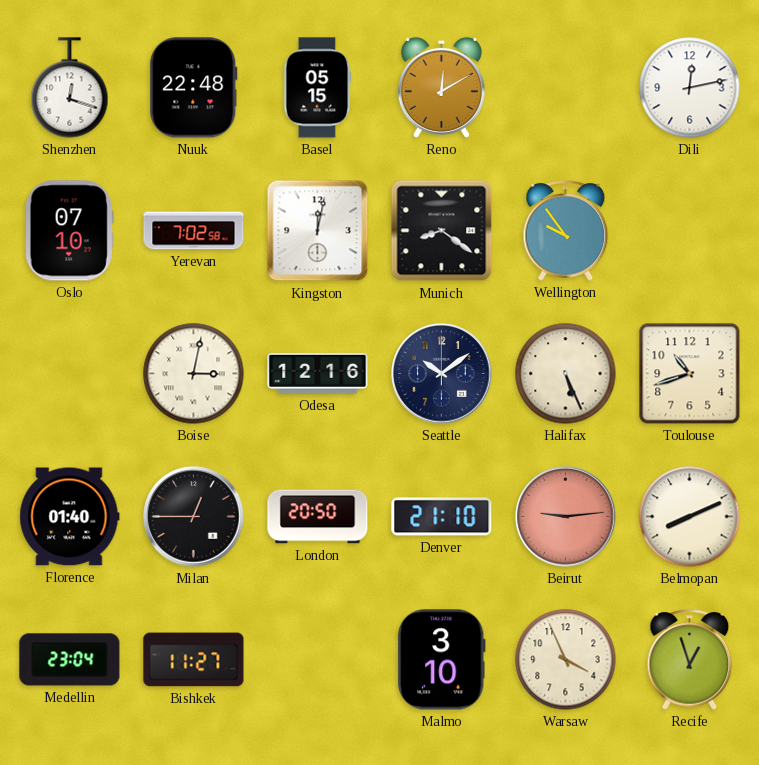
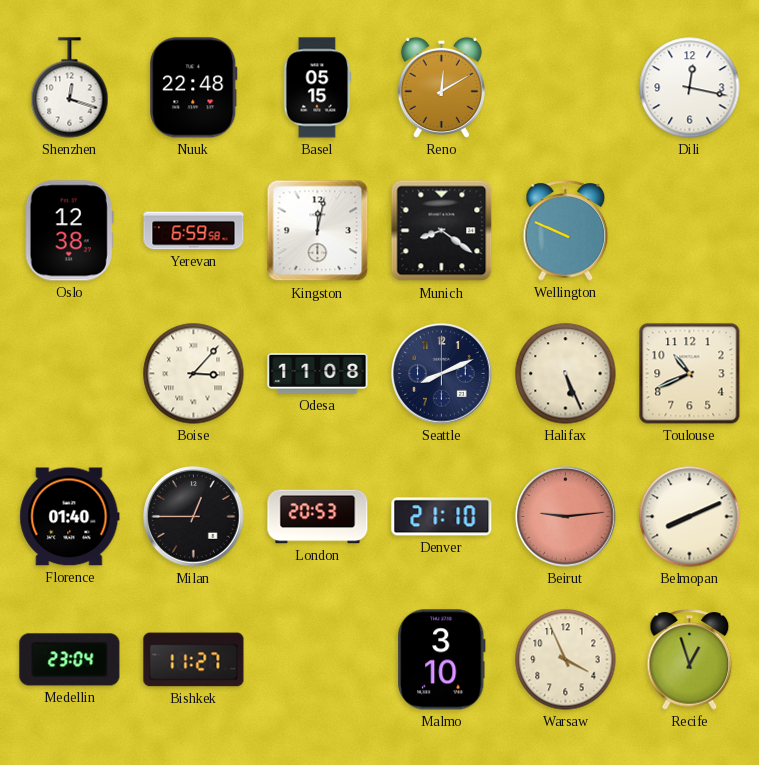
Dili: 12:13 -> 12:17
Oslo: 07:10 -> 12:38
Yerevan: 7:02 -> 6:59
Wellington: 9:54 -> 9:49
Boise: 3:02 -> 3:07
Odesa: 12:16 -> 11:08
Seattle: 10:09 -> 8:11
Toulouse: 10:42 -> 10:41
London: 20:50 -> 20:53
